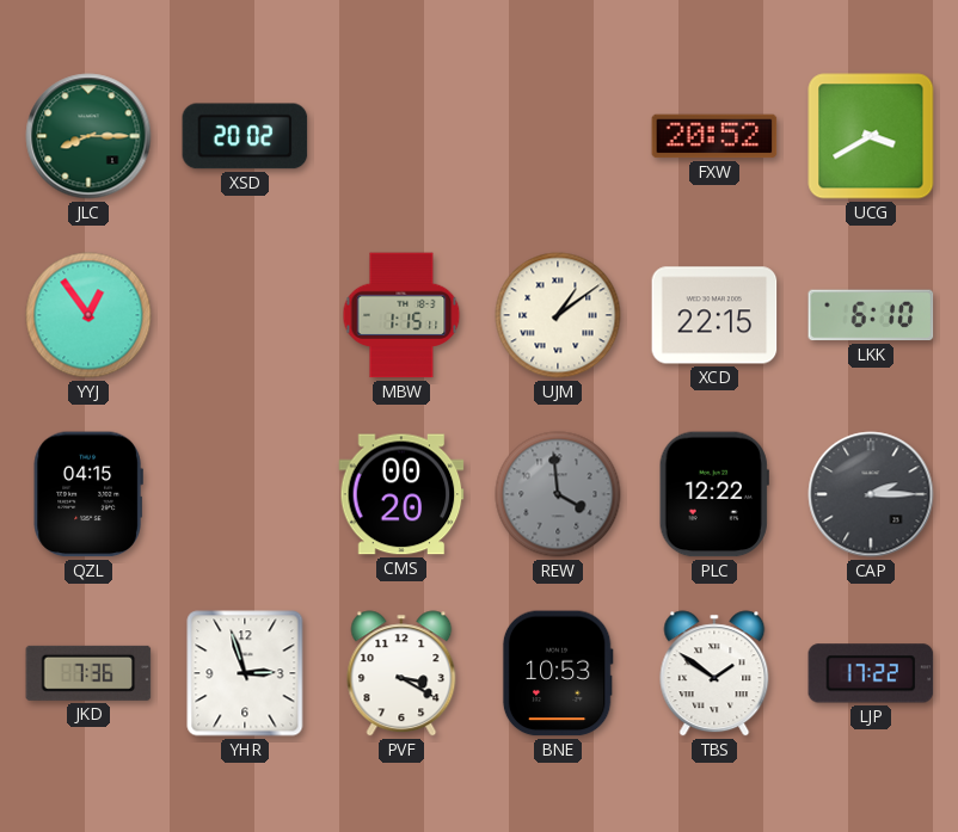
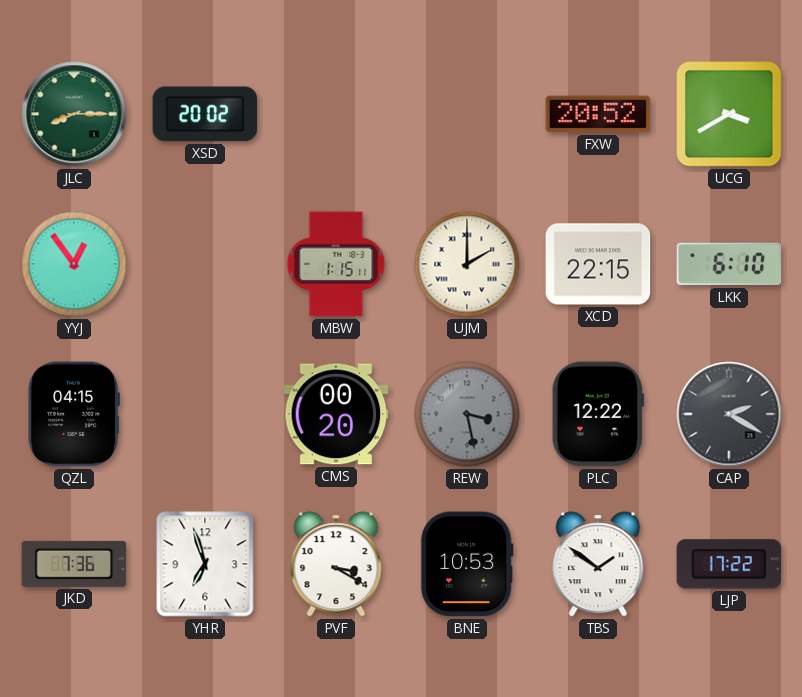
UJM: 1:09 -> 2:00
REW: 3:59 -> 3:28
CAP: 2:15 -> 2:20
YHR: 2:57 -> 6:57
